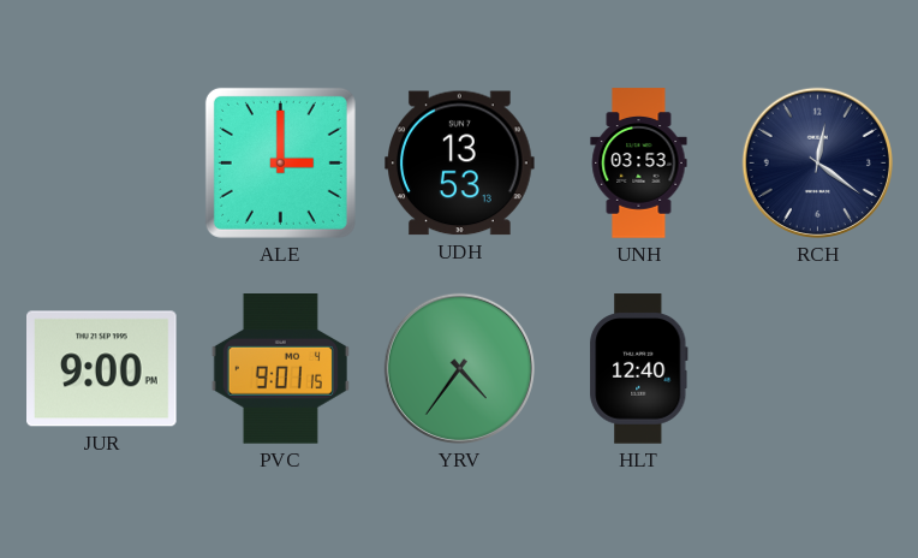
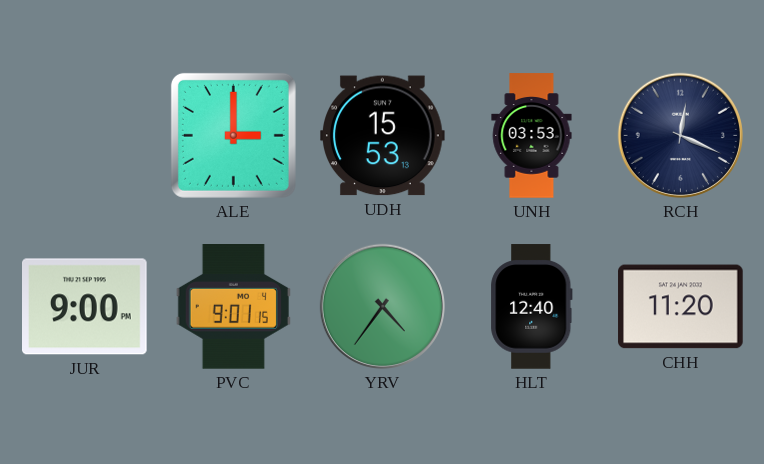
UDH: 13:53 -> 15:53
RCH: 12:21 -> 12:19
CHH: none -> 11:20
